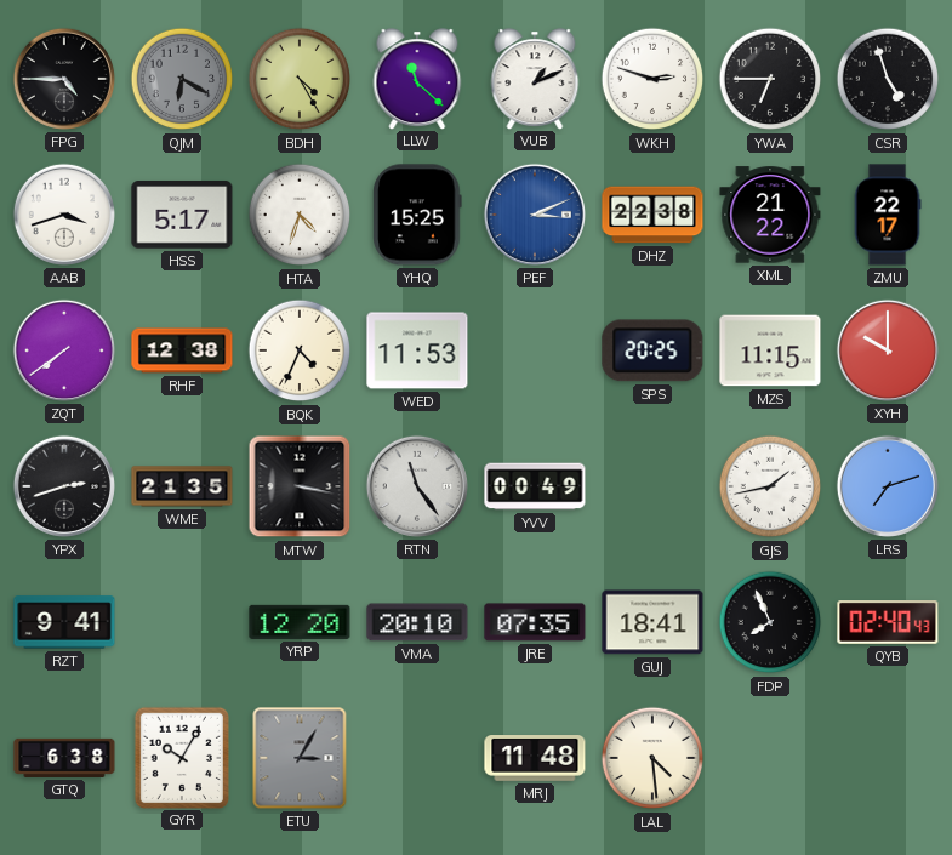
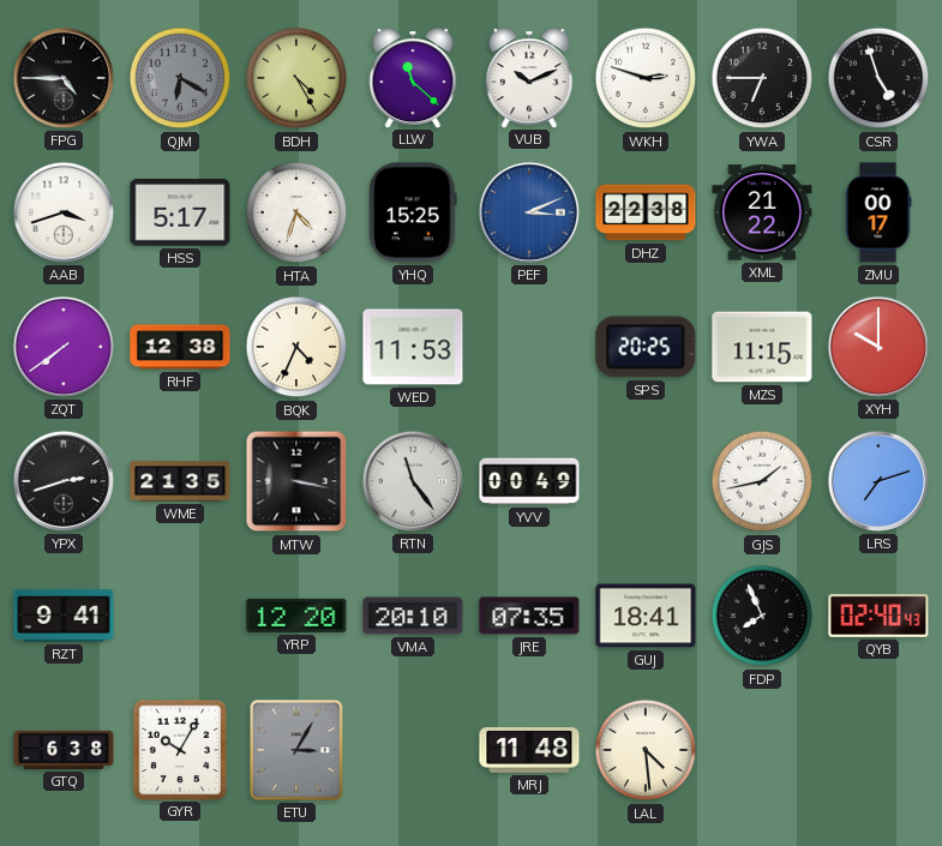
VUB: 1:11 -> 10:11
ZMU: 22:17 -> 00:17
